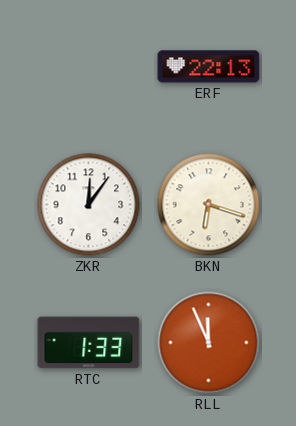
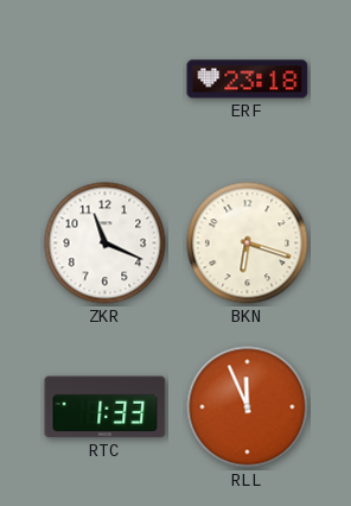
ERF: 22:13 -> 23:18
ZKR: 12:06 -> 11:19
